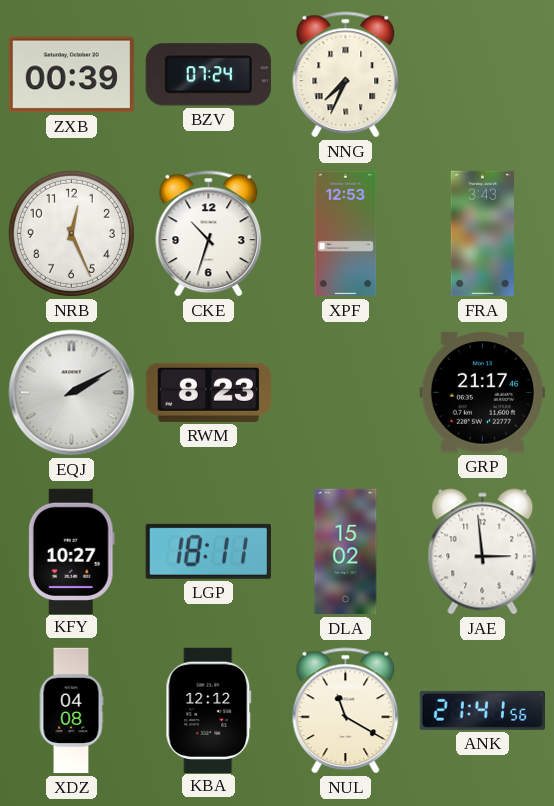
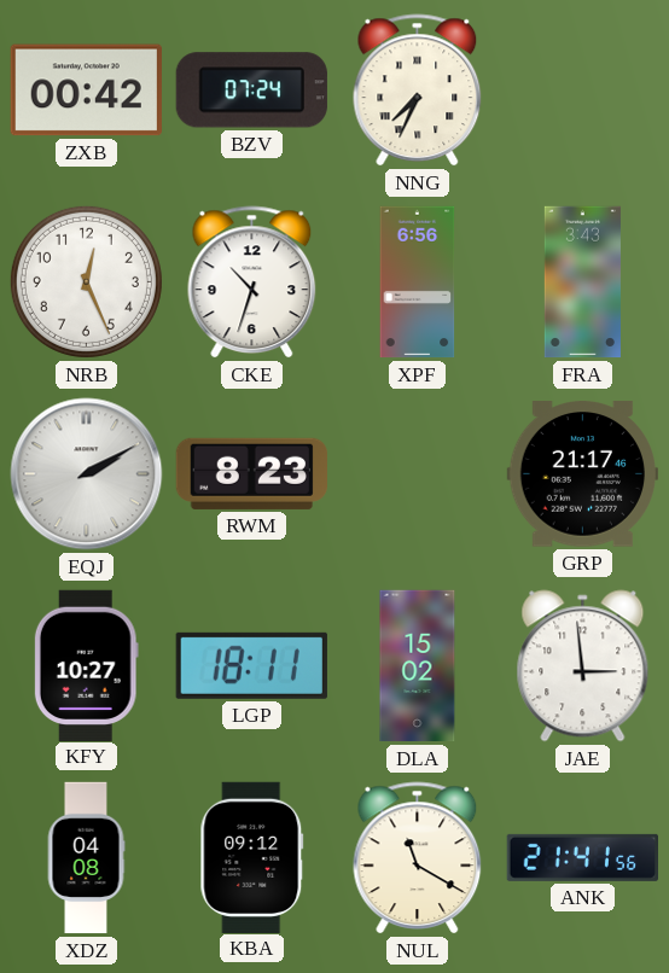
ZXB: 00:39 -> 00:42
XPF: 12:53 -> 6:56
KBA: 12:12 -> 09:12
